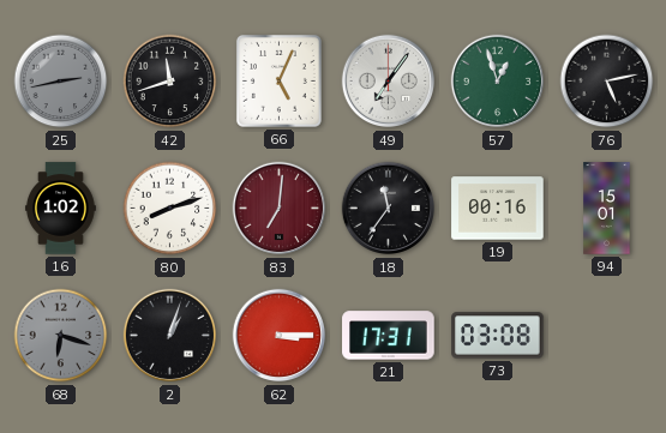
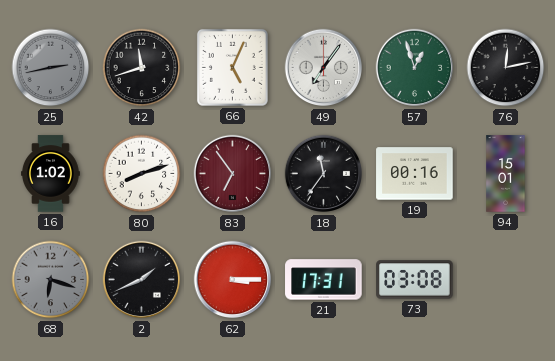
76: 5:13 -> 12:13
83: 7:01 -> 6:54
2: 1:03 -> 1:41
